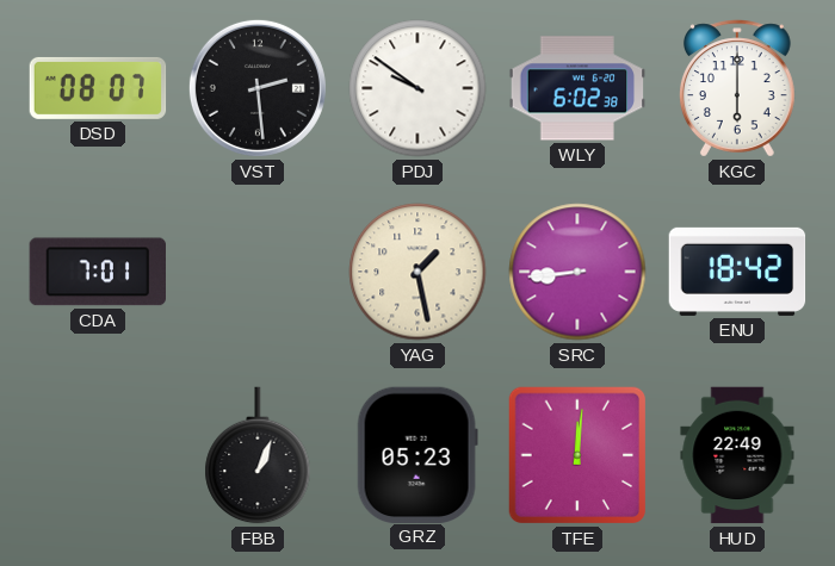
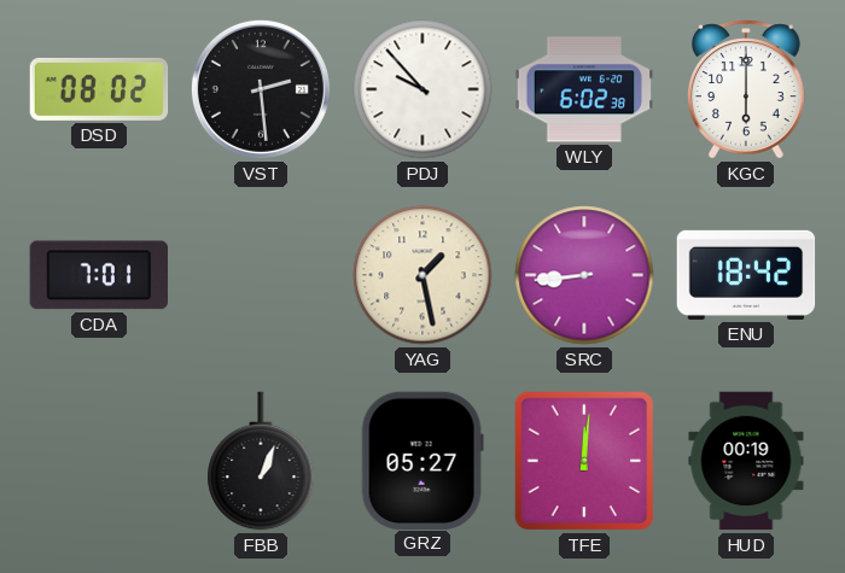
DSD: 08:07 -> 08:02
PDJ: 9:51 -> 9:53
GRZ: 05:23 -> 05:27
HUD: 22:49 -> 00:19
